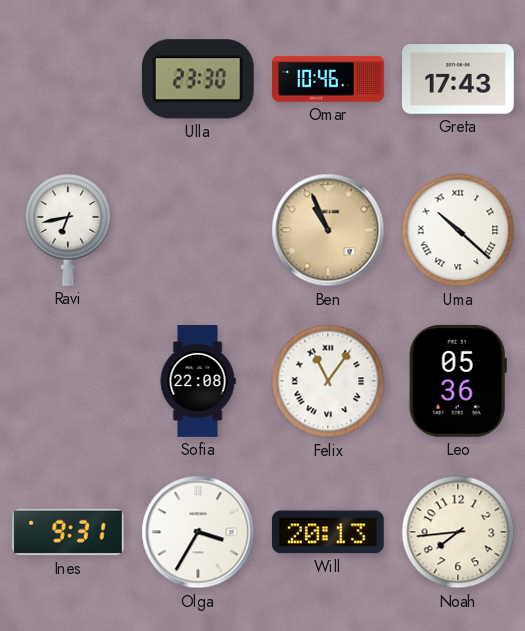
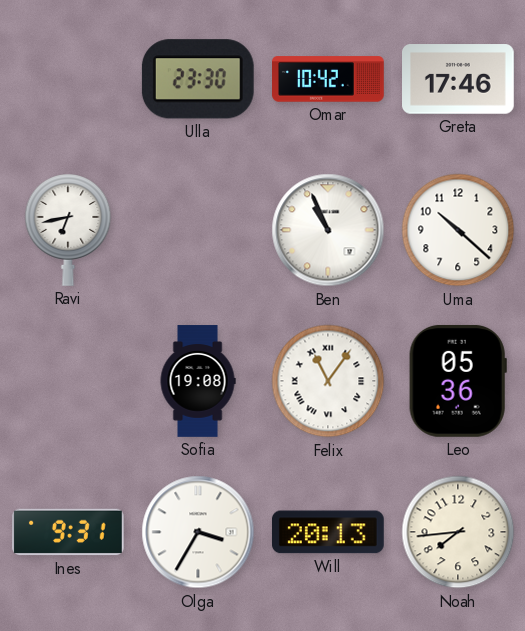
Omar: 10:46 -> 10:42
Greta: 17:43 -> 17:46
Ben dial: champagne -> white
Uma numerals: Roman -> Arabic
Sofia: 22:08 -> 19:08
